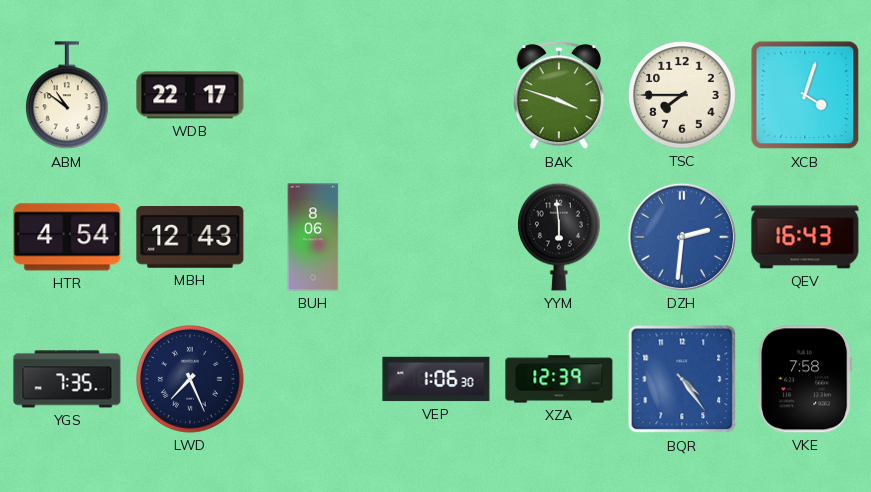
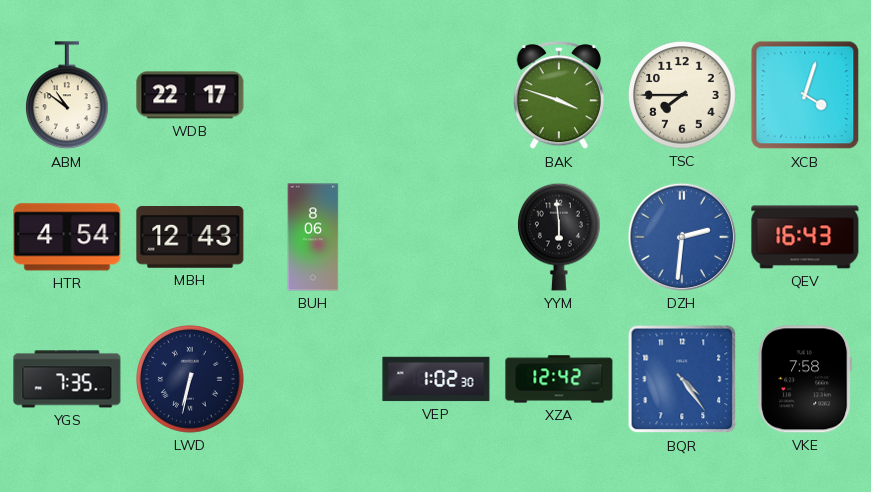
LWD: 7:26 -> 6:32
VEP: 1:06 -> 1:02
XZA: 12:39 -> 12:42
